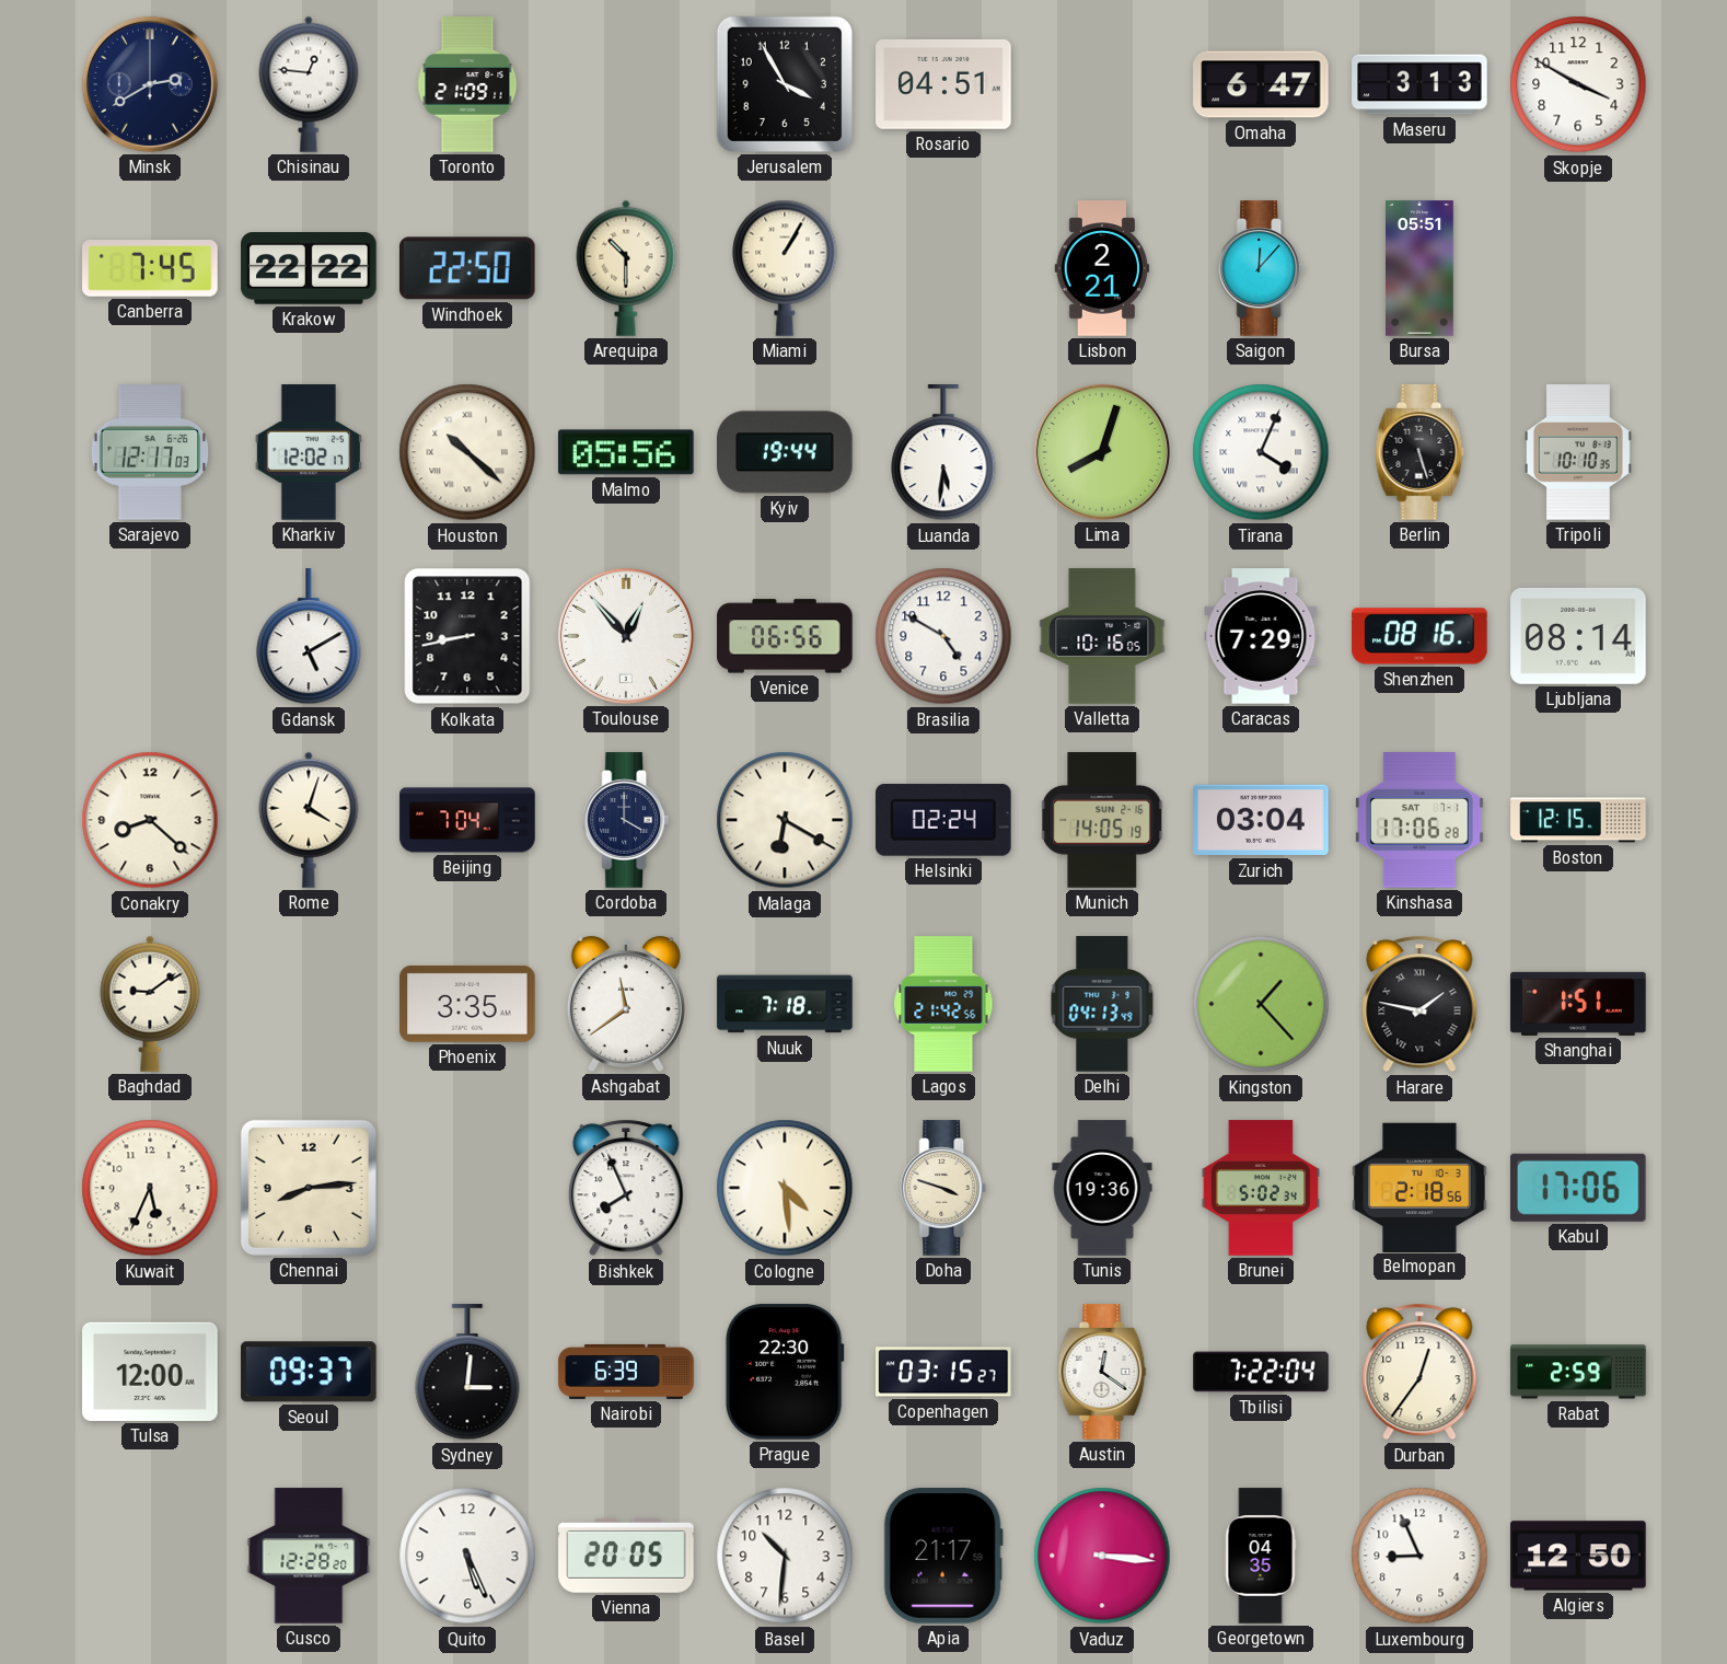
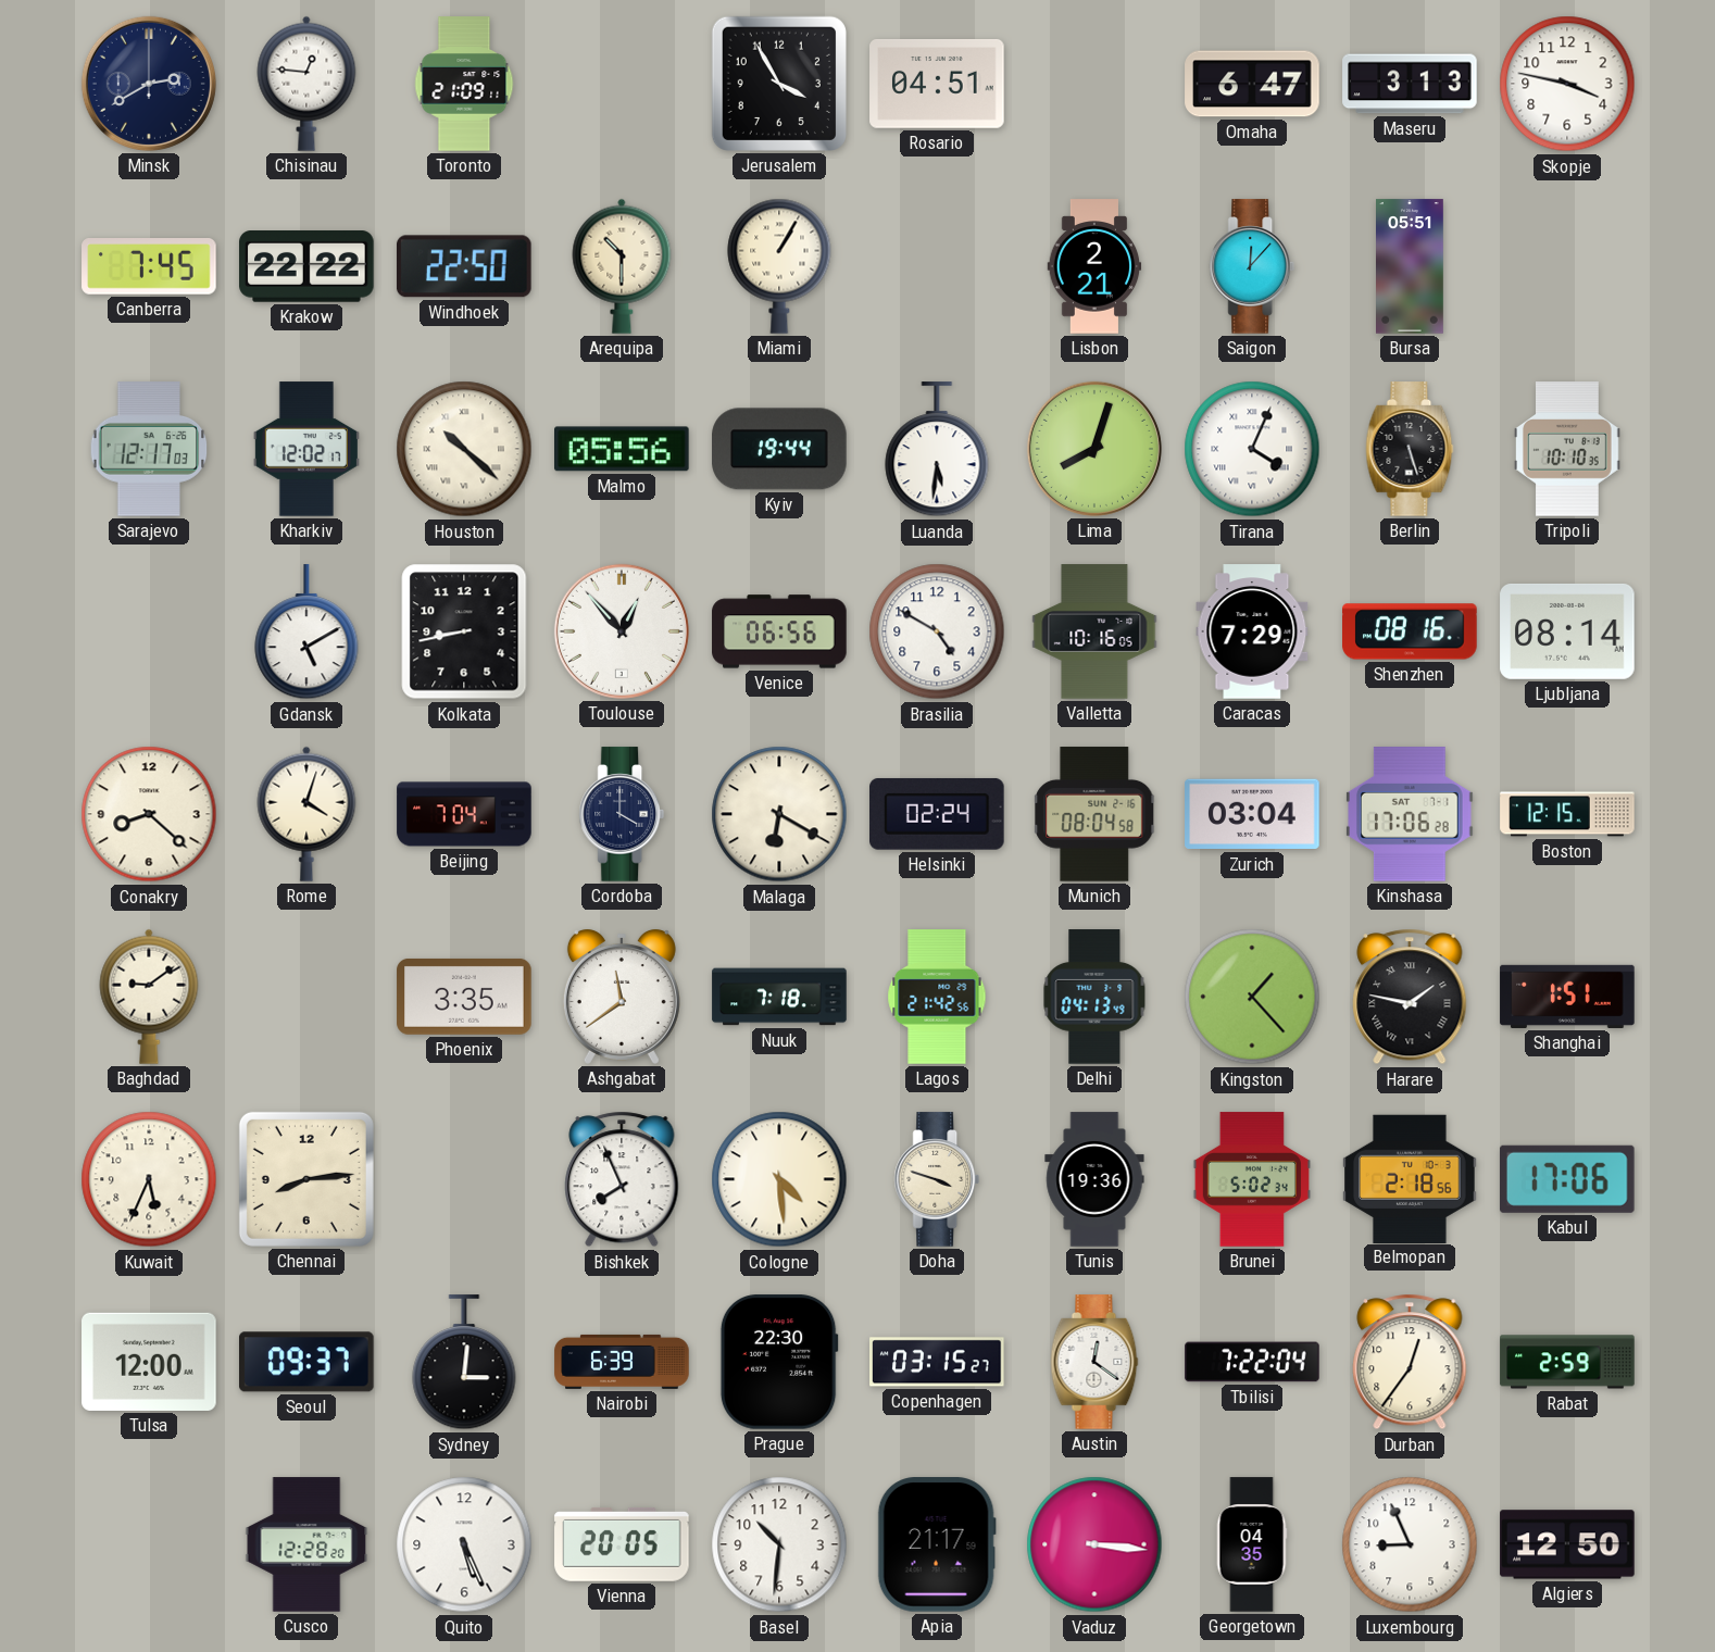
Skopje: 3:50 -> 3:47
Munich: 14:05 -> 08:04
